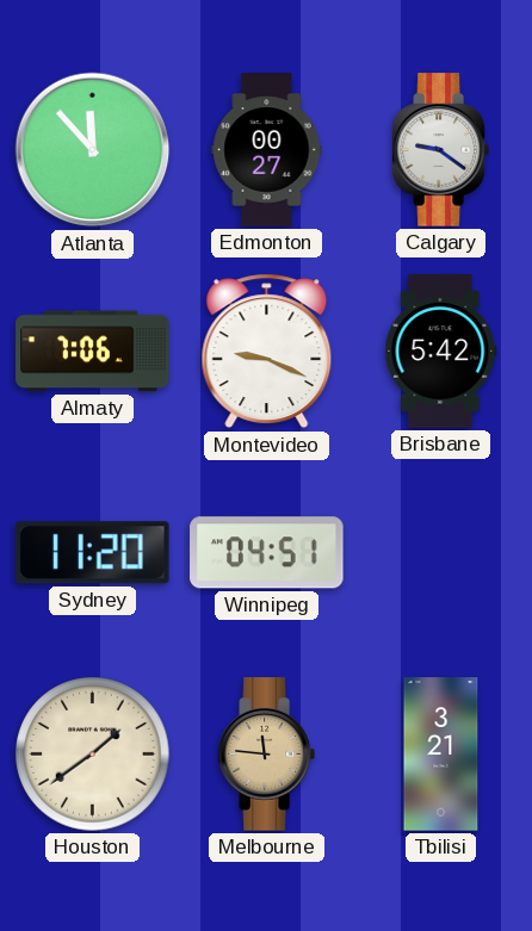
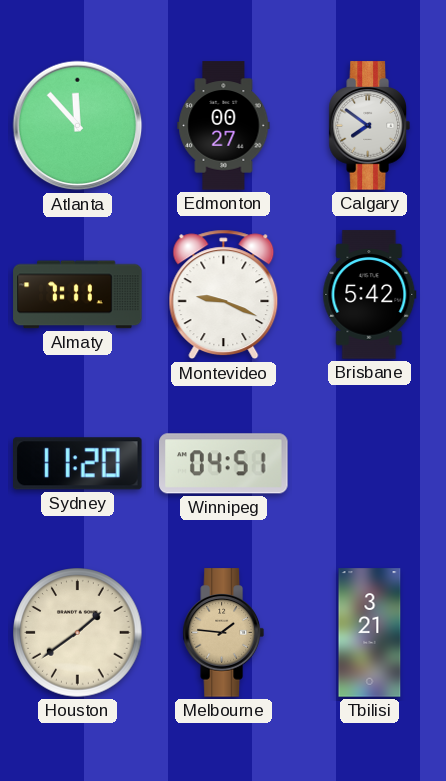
Calgary: 9:21 -> 7:51
Almaty: 7:06 -> 7:11
Melbourne: 11:46 -> 1:46
